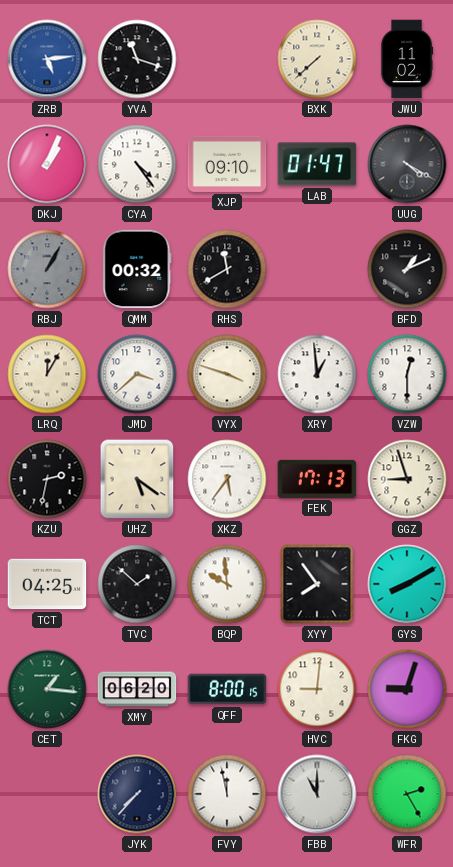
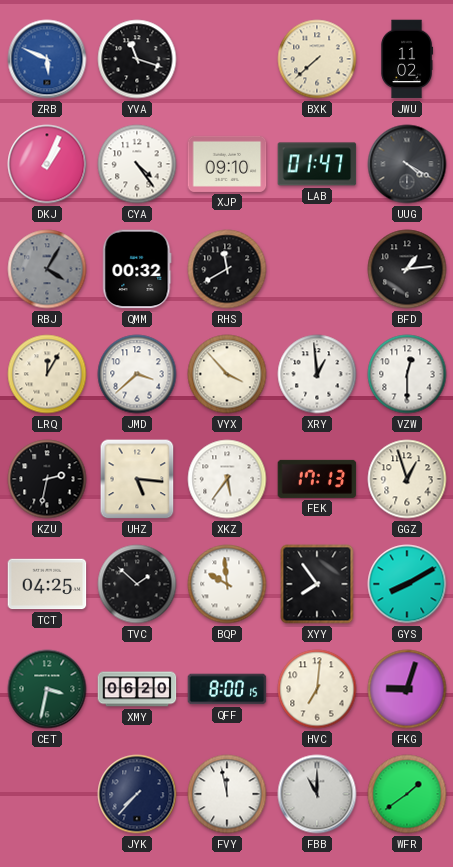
ZRB: 5:14 -> 5:49
RBJ: 1:05 -> 4:05
BFD: 1:11 -> 1:14
VYX: 3:48 -> 3:53
UHZ: 5:21 -> 5:16
GGZ: 8:57 -> 12:57
CET: 1:16 -> 3:32
HVC: 9:01 -> 7:01
WFR: 2:25 -> 1:39
